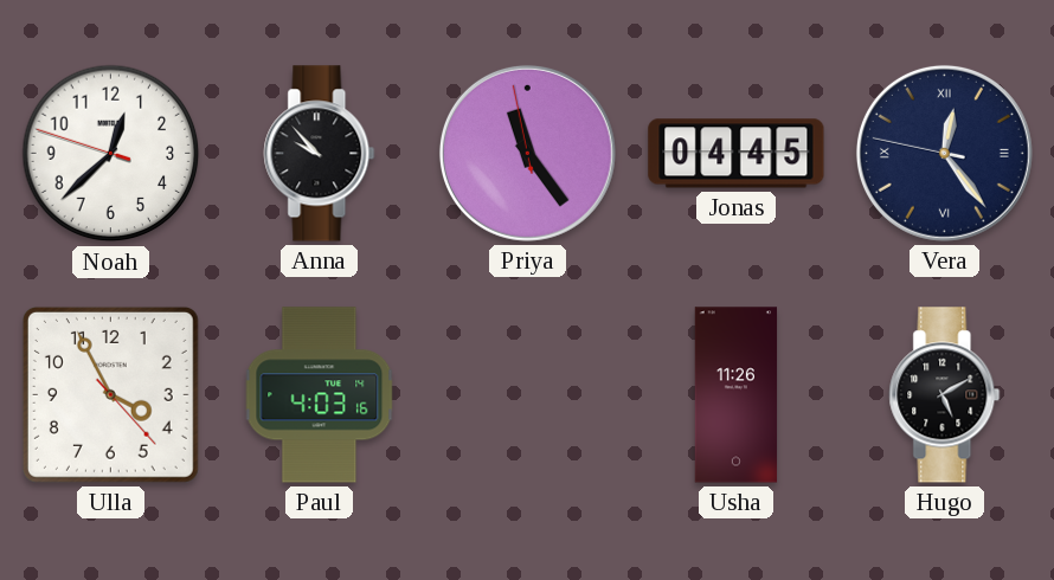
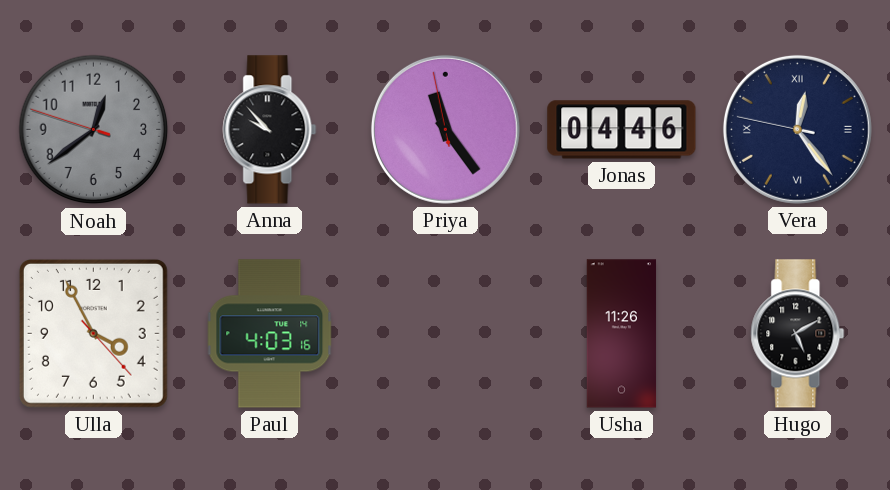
Noah: 12:37 -> 12:38
Noah dial: white -> grey
Jonas: 04:45 -> 04:46
